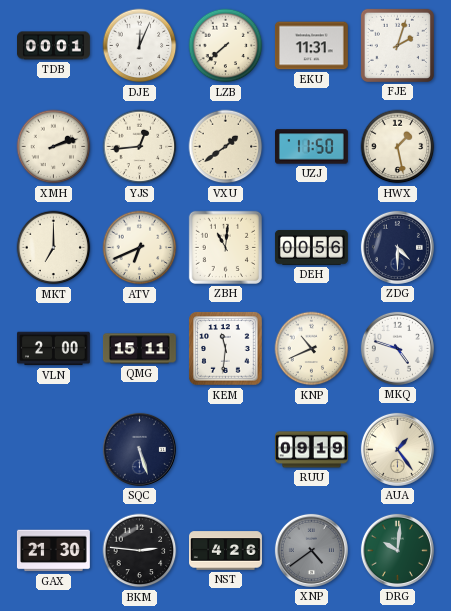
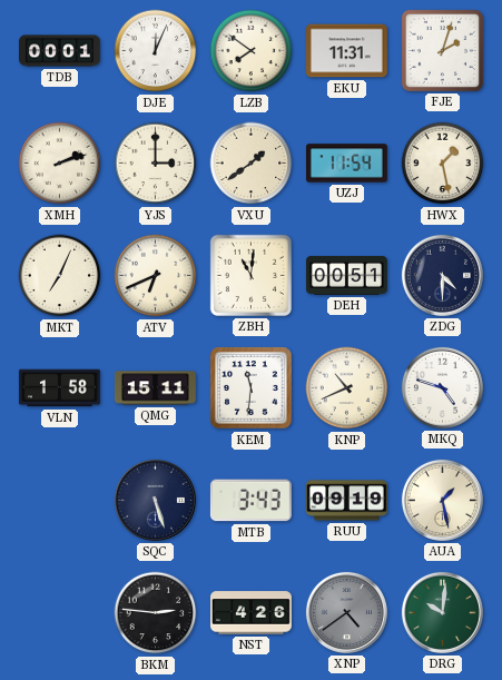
LZB: 7:38 -> 7:51
YJS: 12:44 -> 3:00
UZJ: 11:50 -> 11:54
MKT: 7:00 -> 7:04
DEH: 00:56 -> 00:51
VLN: 2:00 -> 1:58
MTB: none -> 3:43
AUA: 1:24 -> 1:28
GAX: 21:30 -> none
